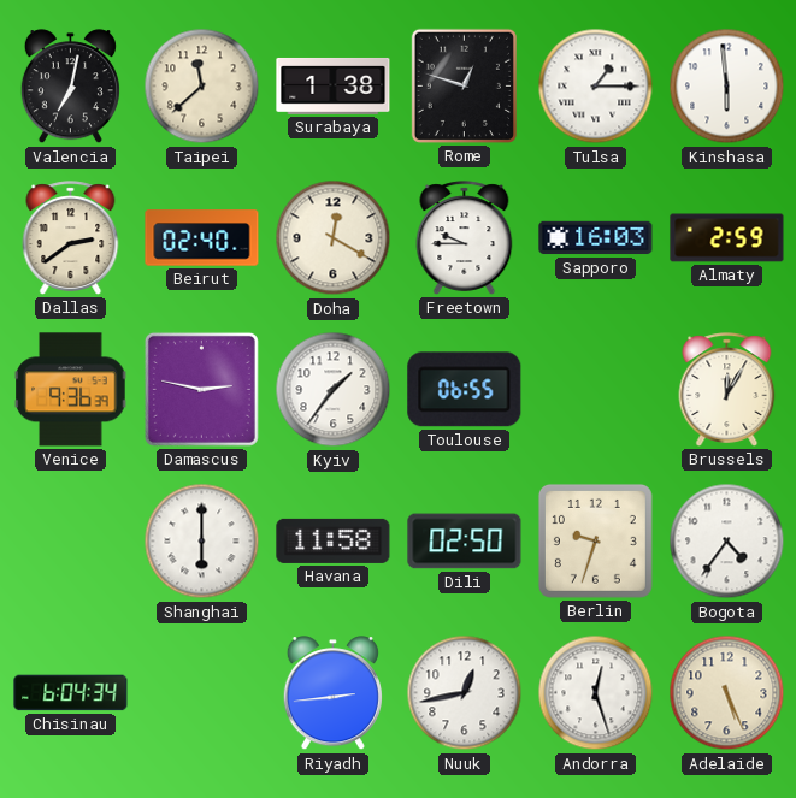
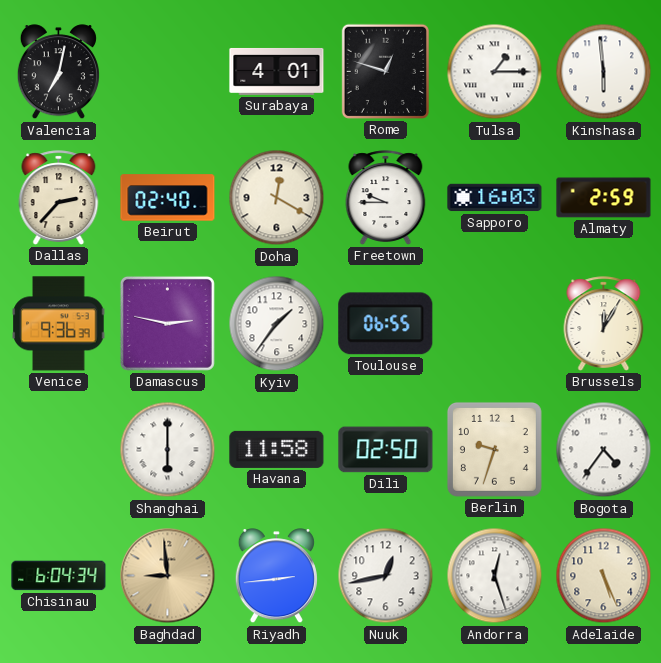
Taipei: 11:38 -> none
Surabaya: 1:38 -> 4:01
Dallas: 2:39 -> 2:37
Baghdad: none -> 8:59
